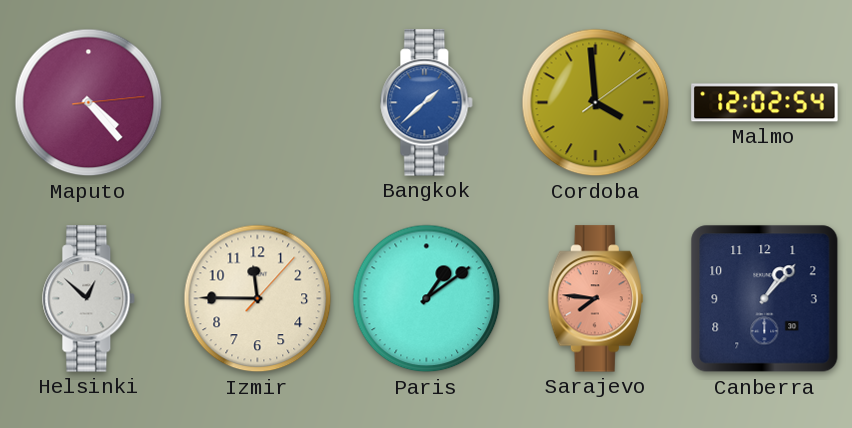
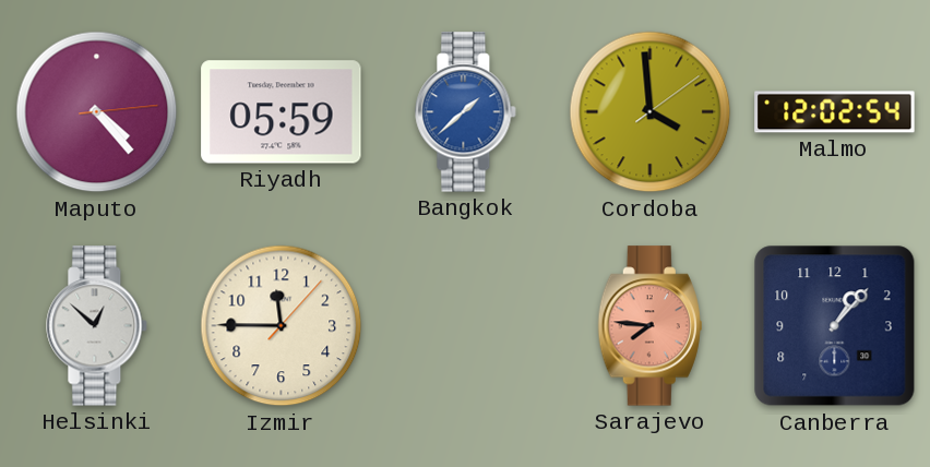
Riyadh: none -> 05:59
Paris: 1:09 -> none
